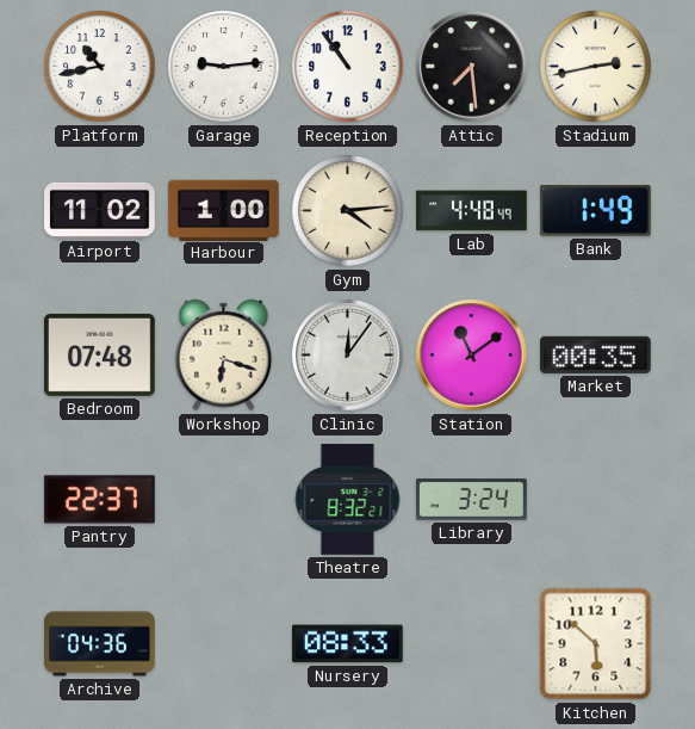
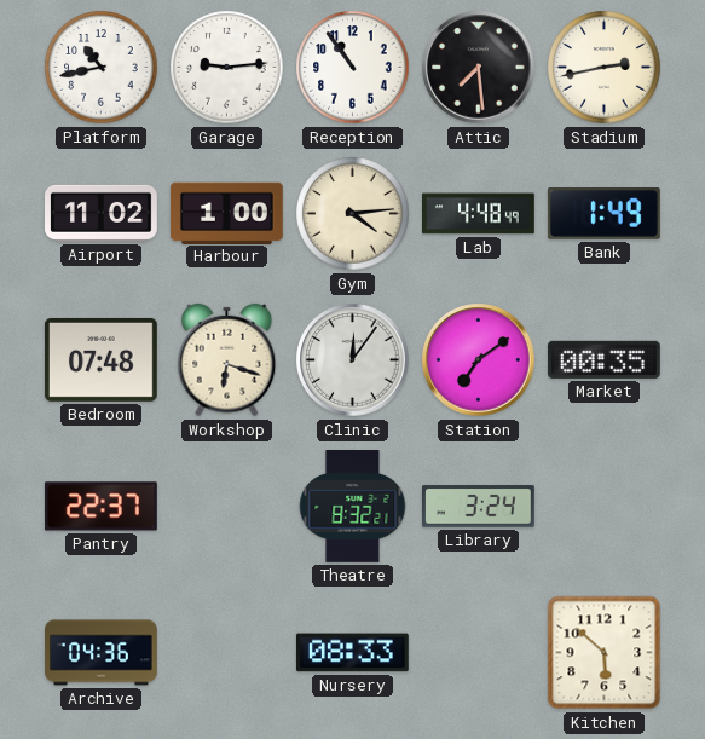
Station: 11:09 -> 7:09
